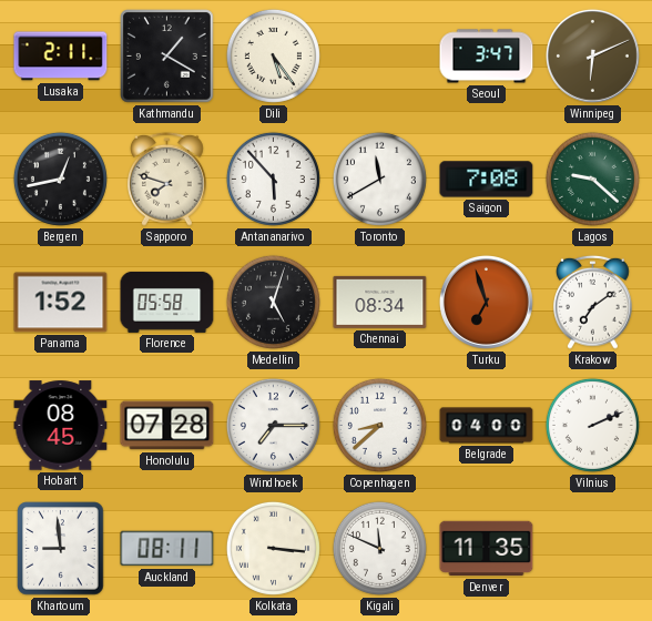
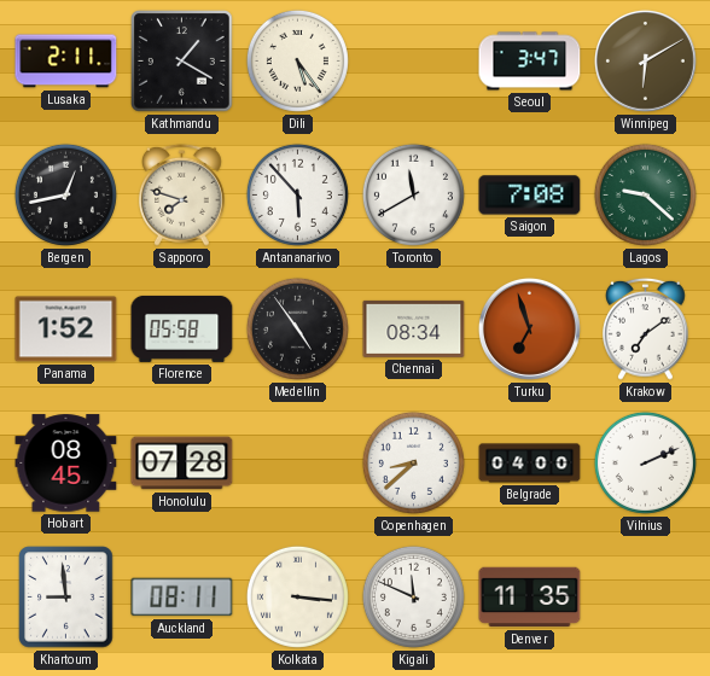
Winnipeg: 6:11 -> 6:10
Medellin: 5:03 -> 4:54
Windhoek: 7:15 -> none
